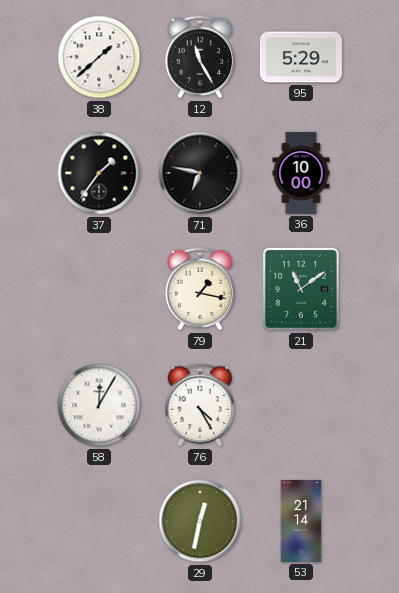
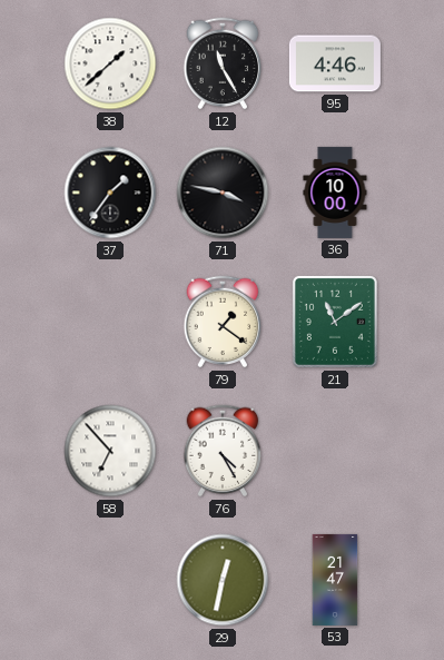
95: 5:29 -> 4:46
71: 6:47 -> 3:47
79: 1:17 -> 1:21
58: 12:05 -> 6:53
53: 21:14 -> 21:47
